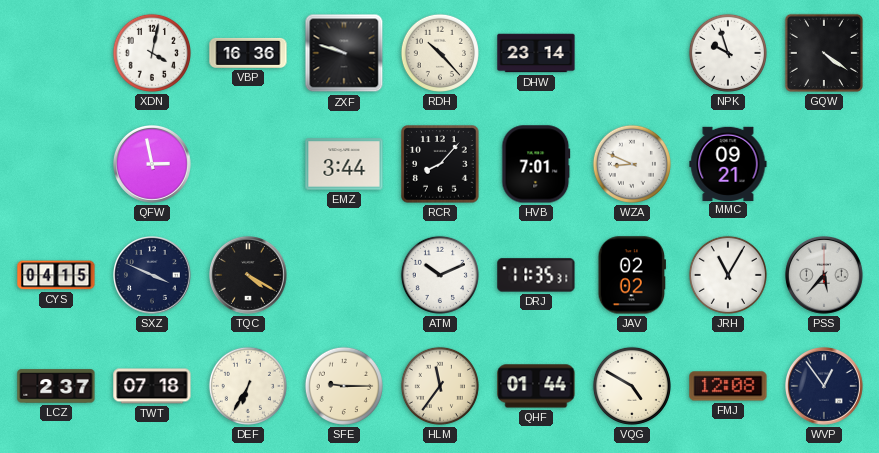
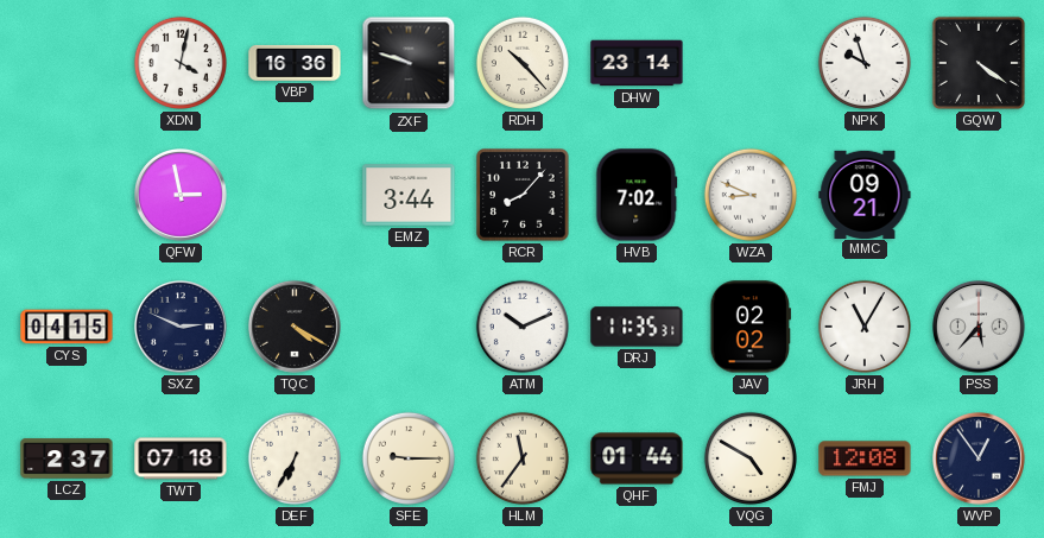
HVB: 7:01 -> 7:02
SXZ: 3:49 -> 2:49
